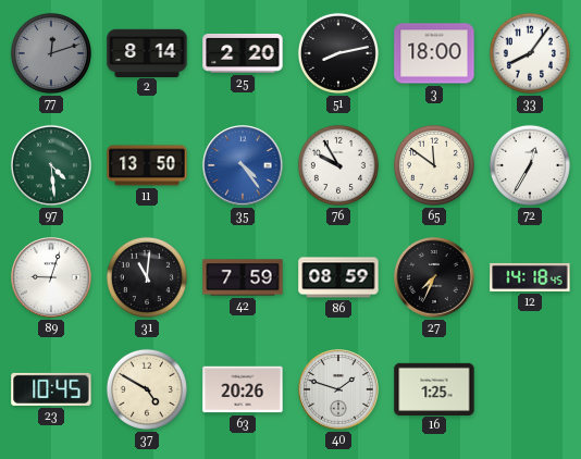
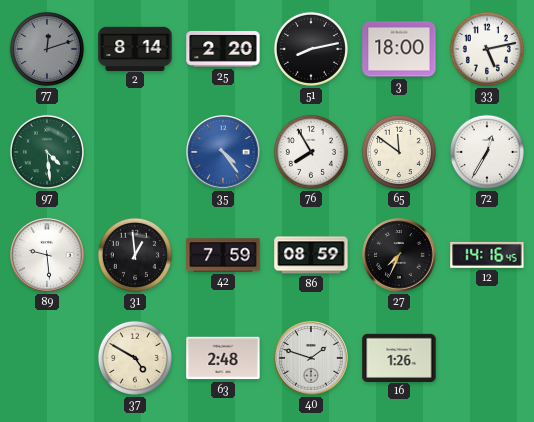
33: 8:06 -> 5:13
11: 13:50 -> none
76: 9:55 -> 7:55
89: 9:03 -> 9:29
31: 11:01 -> 12:59
12: 14:18 -> 14:16
23: 10:45 -> none
63: 20:26 -> 2:48
16: 1:25 -> 1:26
